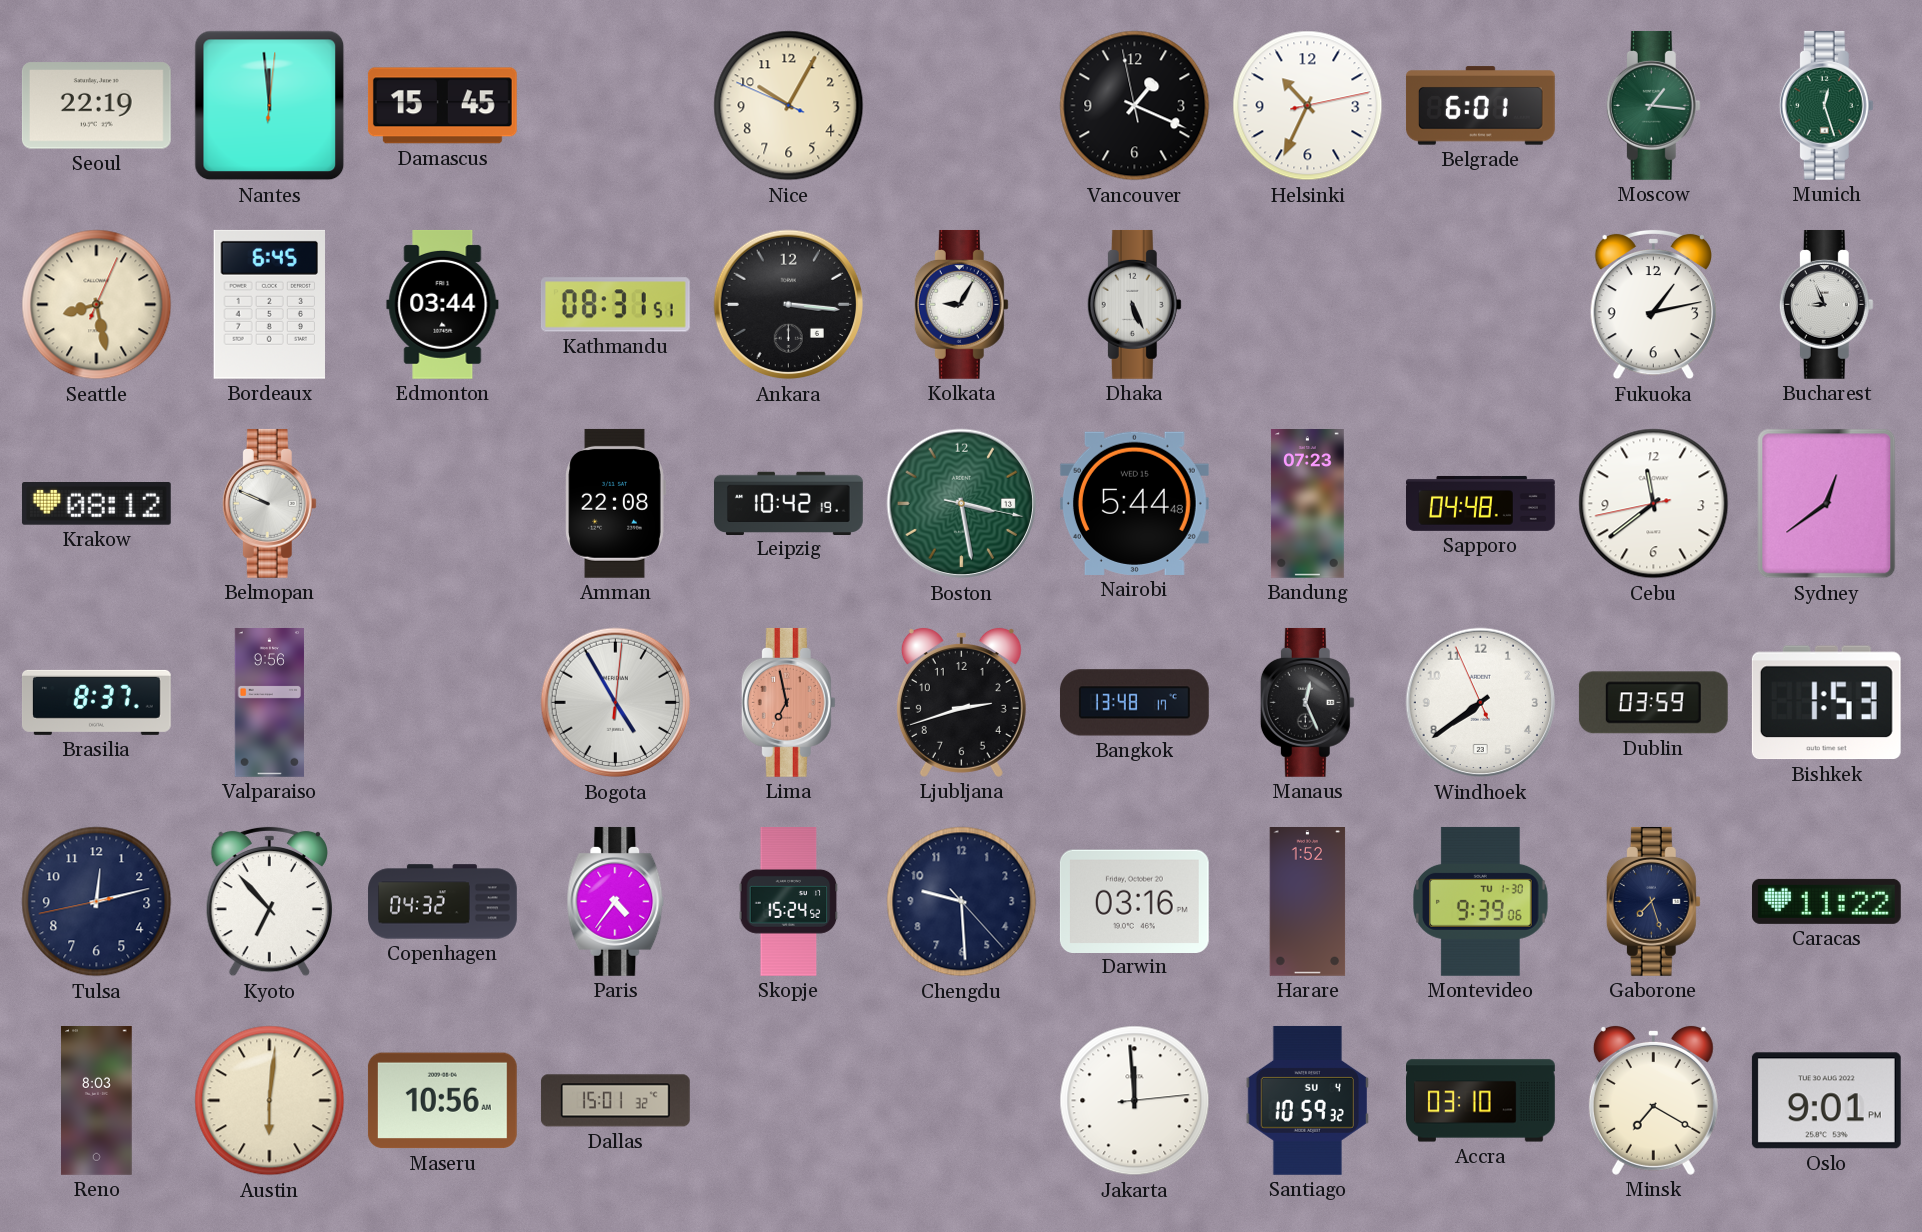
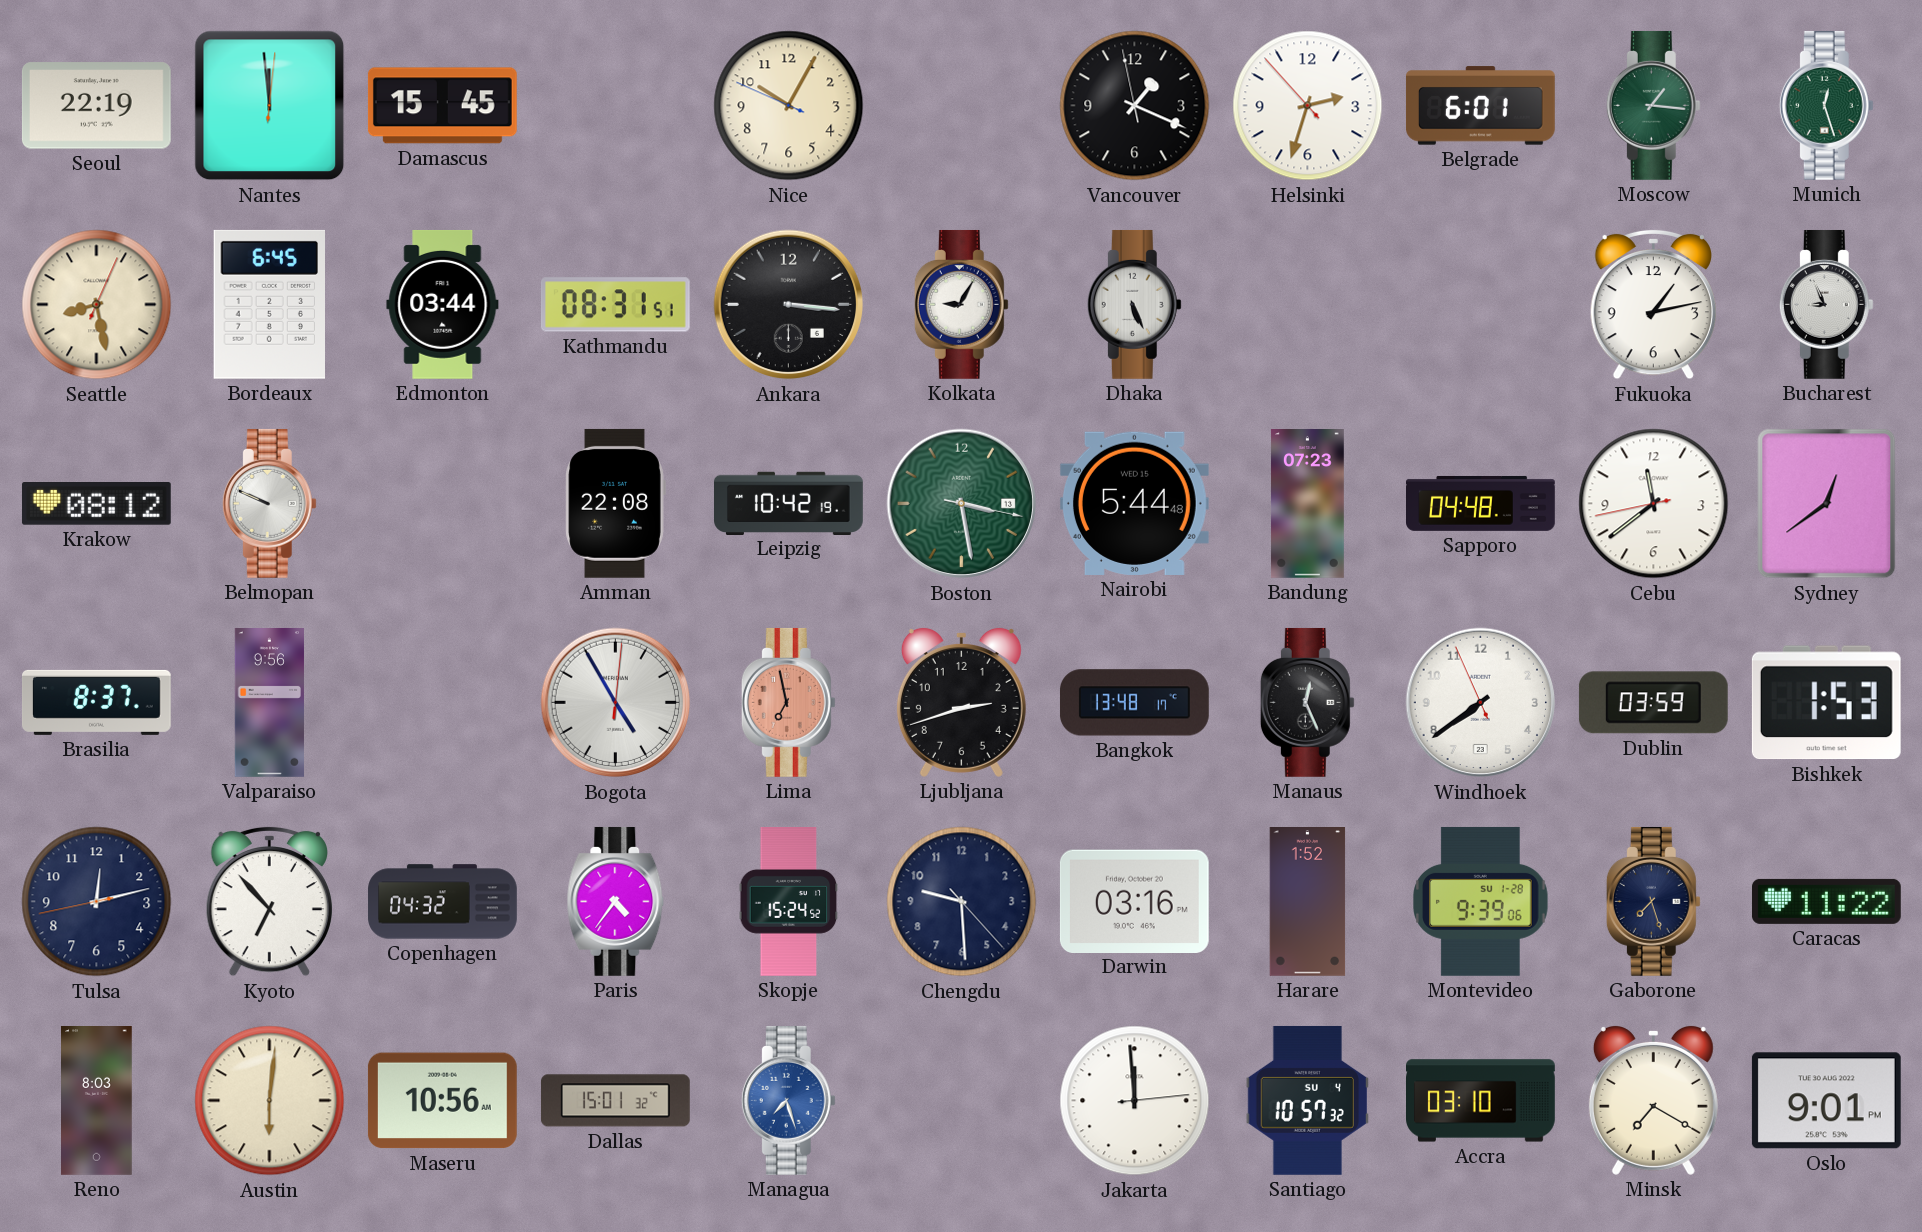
Helsinki: 10:34 -> 2:32
Montevideo date: TU 1-30 -> SU 1-28
Managua: none -> 7:27
Santiago: 10:59 -> 10:57
